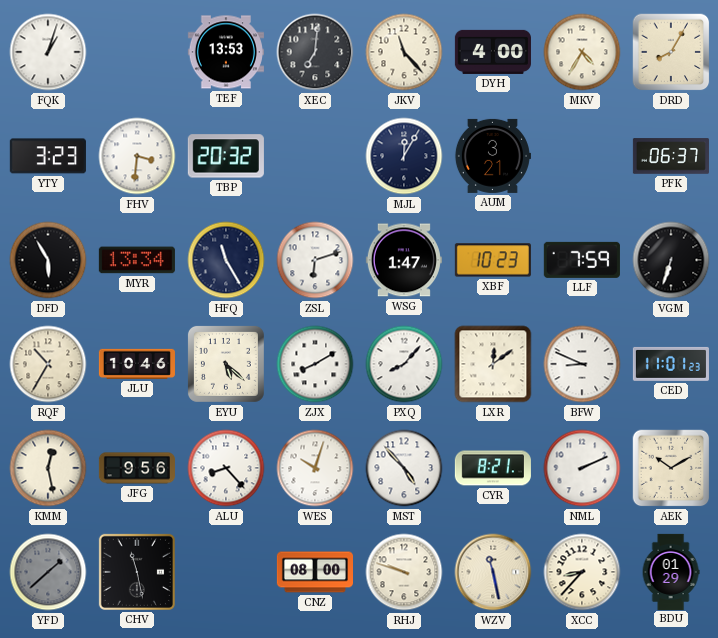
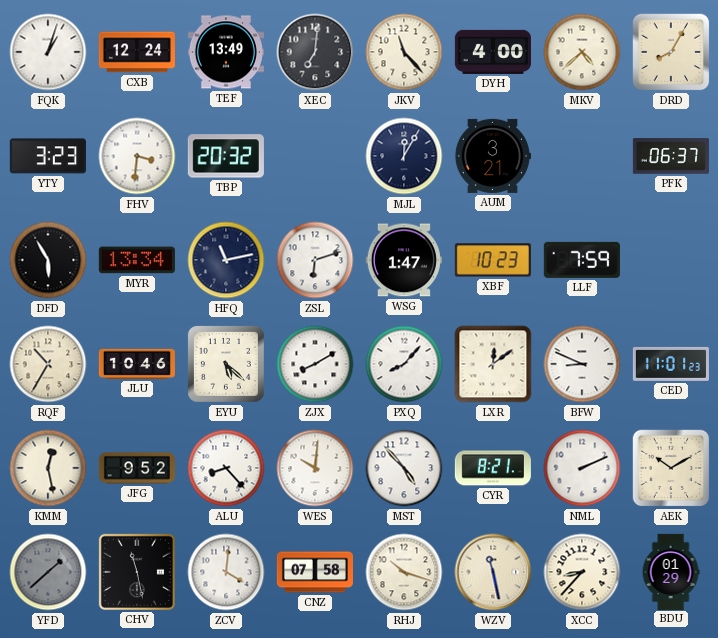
CXB: none -> 12:24
TEF: 13:53 -> 13:49
MKV: 4:35 -> 4:38
HFQ: 11:25 -> 11:13
VGM: 6:33 -> none
JFG: 9:56 -> 9:52
WES: 10:03 -> 10:01
ZCV: none -> 4:01
CNZ: 08:00 -> 07:58
RHJ: 9:48 -> 10:18
